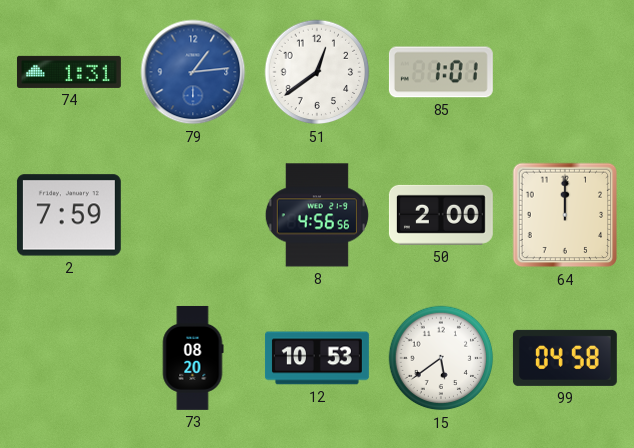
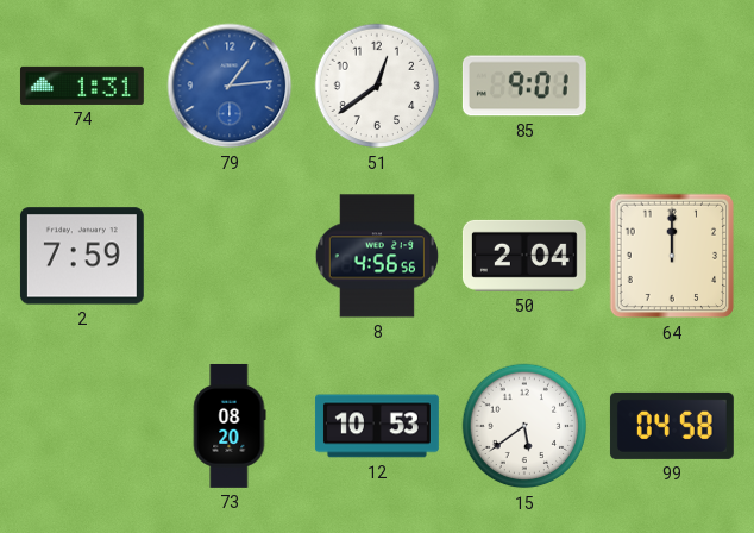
85: 1:01 -> 9:01
50: 2:00 -> 2:04
